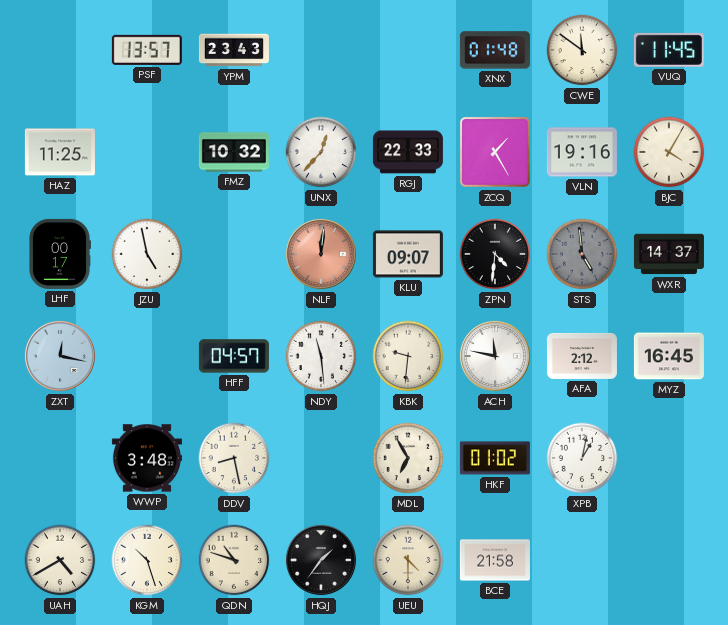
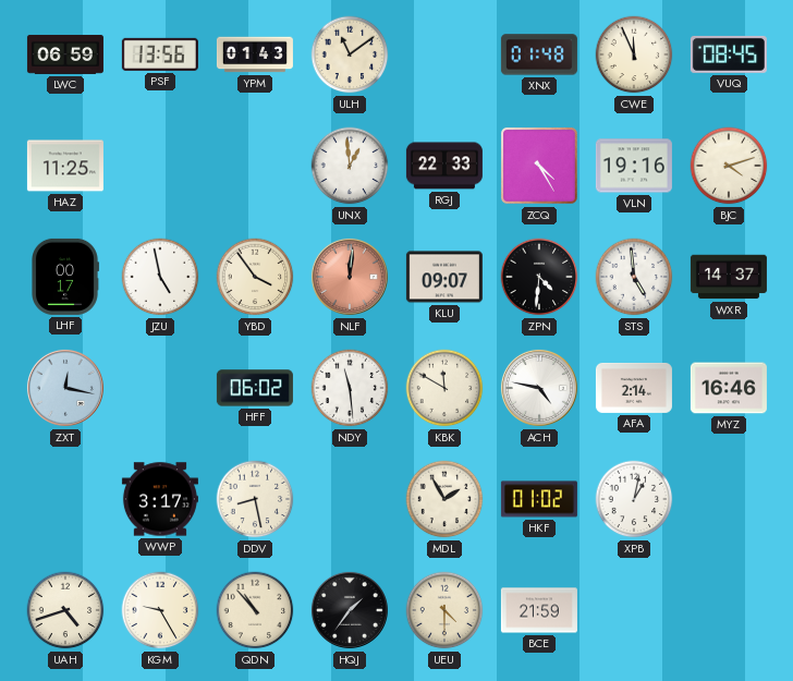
LWC: none -> 06:59
PSF: 13:57 -> 13:56
YPM: 23:43 -> 01:43
ULH: none -> 11:09
CWE: 11:51 -> 11:56
VUQ: 11:45 -> 08:45
FMZ: 10:32 -> none
UNX: 12:37 -> 12:59
ZCQ: 1:25 -> 4:25
BJC: 4:05 -> 4:12
YBD: none -> 3:54
STS dial: grey -> white
HFF: 04:57 -> 06:02
KBK: 9:31 -> 11:50
ACH: 11:47 -> 4:47
AFA: 2:12 -> 2:14
MYZ: 16:45 -> 16:46
WWP: 3:48 -> 3:17
MDL: 6:55 -> 1:55
UAH: 4:40 -> 4:42
KGM: 10:27 -> 9:25
QDN: 10:48 -> 10:53
BCE: 21:58 -> 21:59
